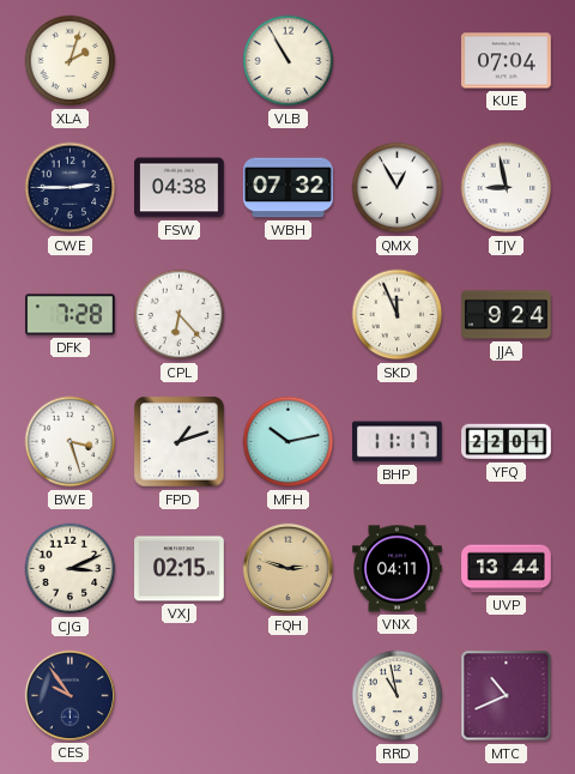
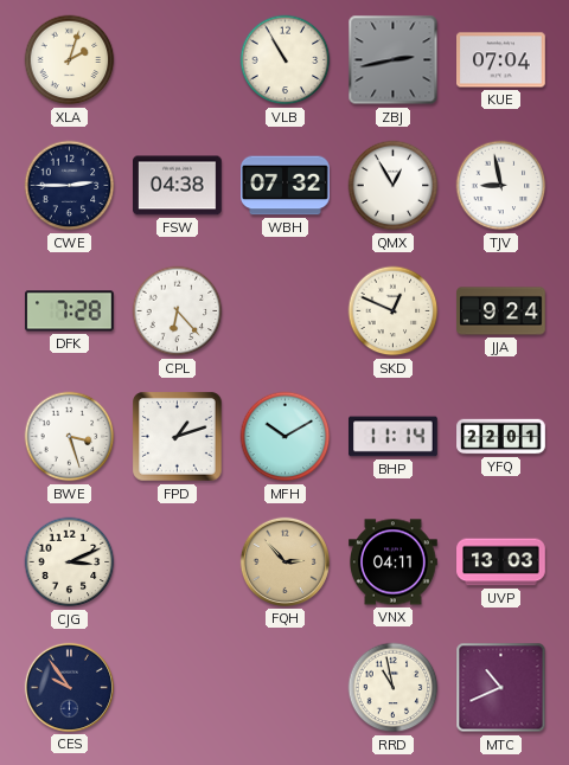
ZBJ: none -> 2:43
SKD: 11:56 -> 12:49
MFH: 10:13 -> 10:10
BHP: 11:17 -> 11:14
VXJ: 02:15 -> none
FQH: 2:48 -> 2:53
UVP: 13:44 -> 13:03
